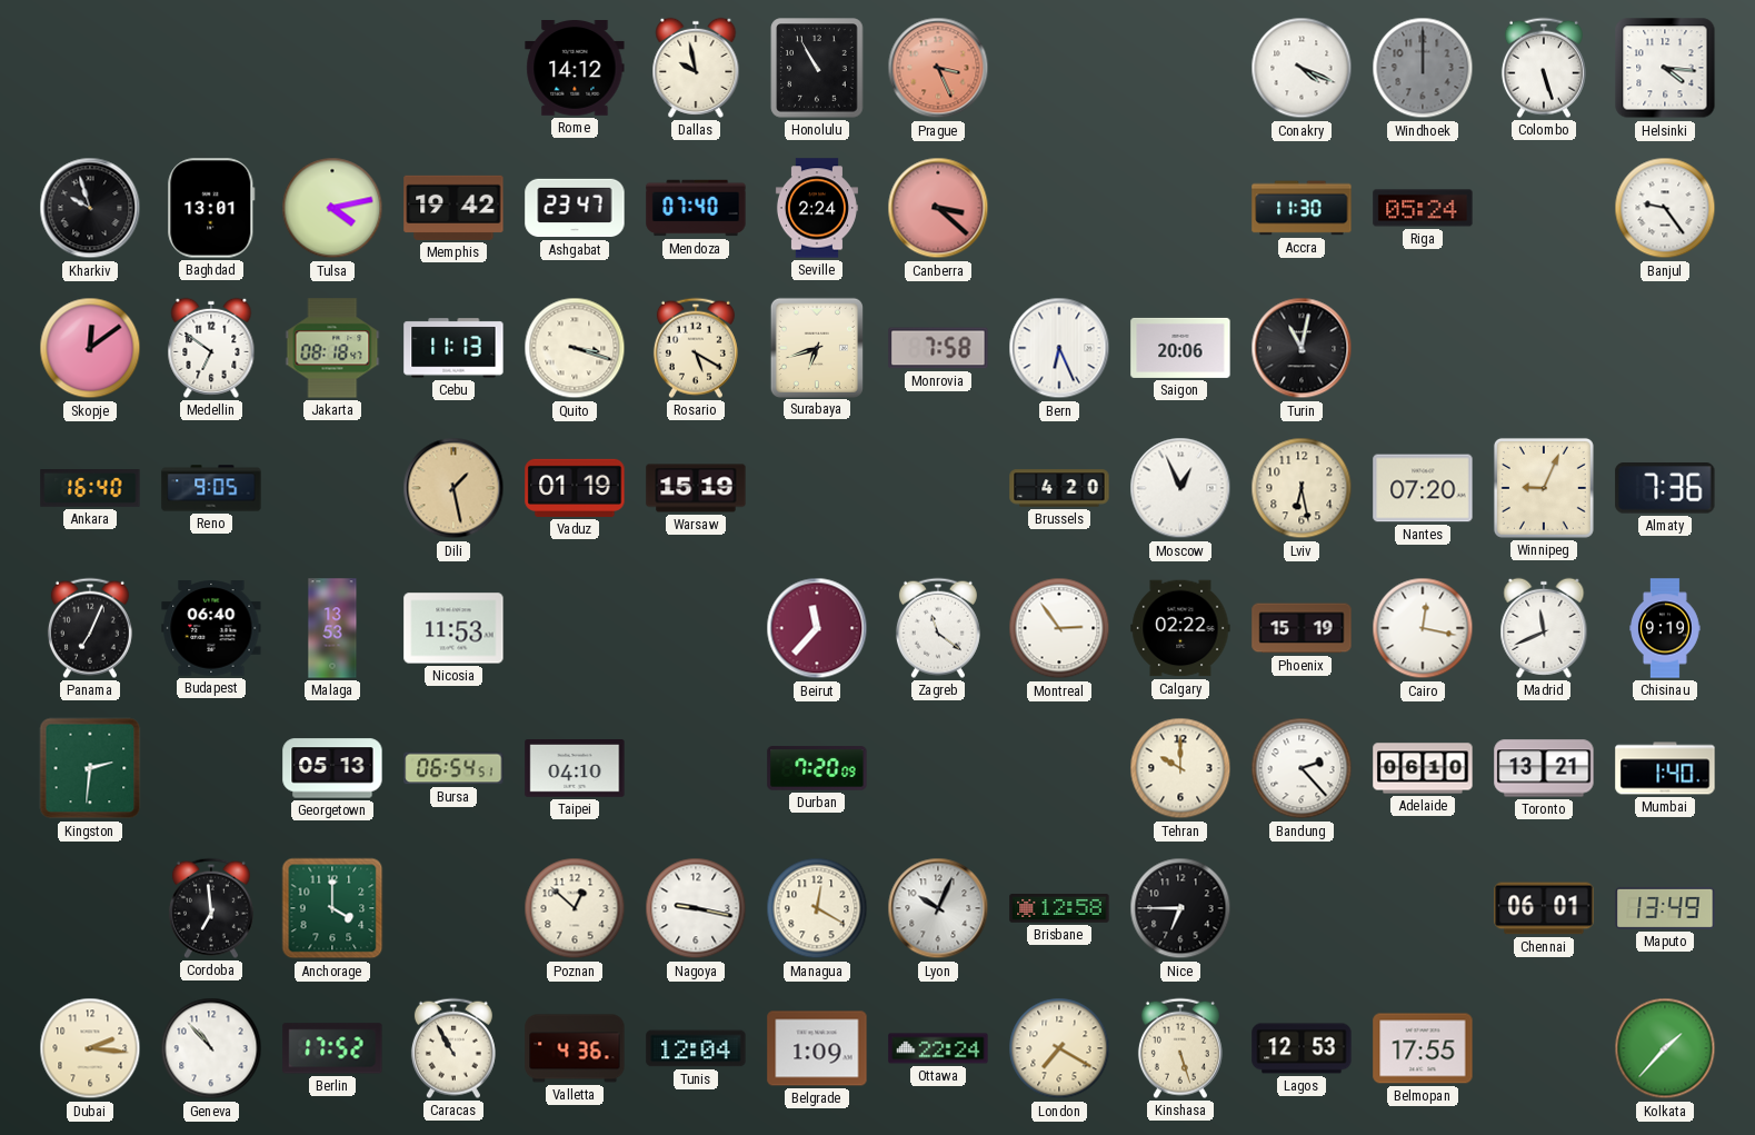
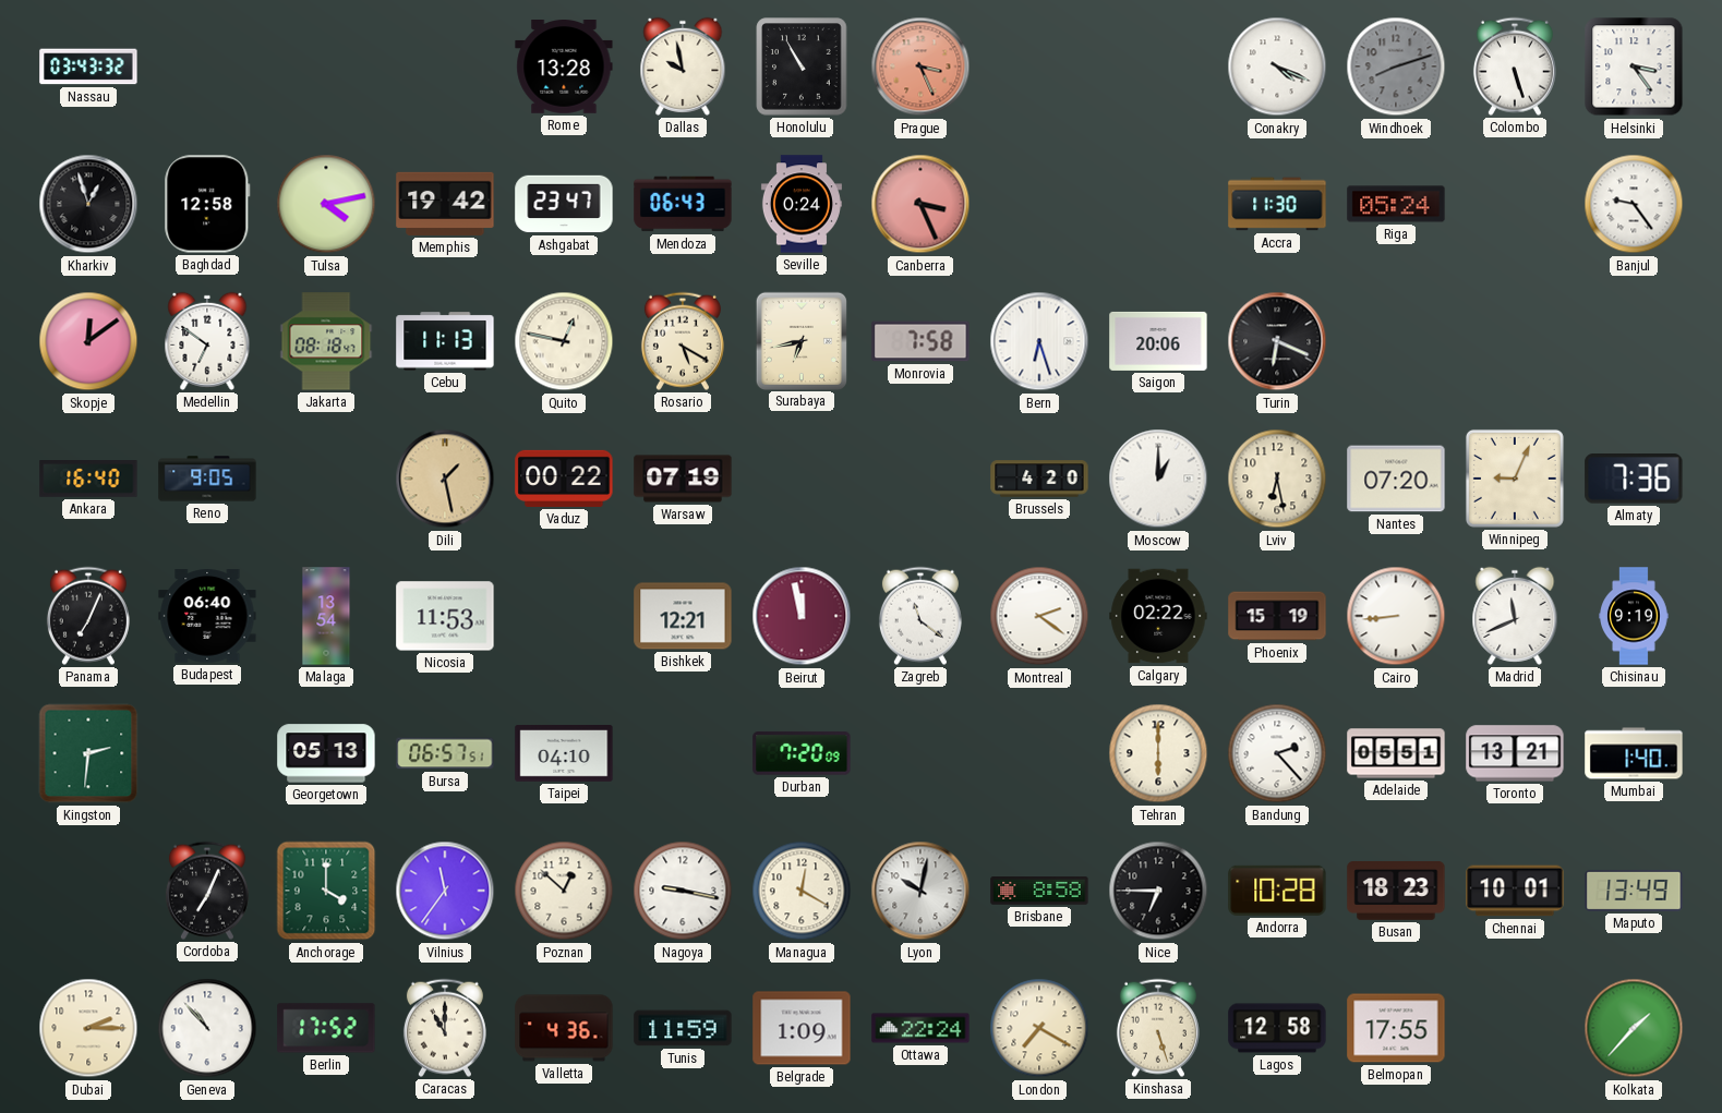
Nassau: none -> 03:43
Rome: 14:12 -> 13:28
Windhoek: 12:00 -> 8:12
Helsinki: 4:16 -> 3:24
Kharkiv: 9:57 -> 12:57
Baghdad: 13:01 -> 12:58
Mendoza: 07:40 -> 06:43
Seville: 2:24 -> 0:24
Canberra: 3:22 -> 3:26
Quito: 3:18 -> 12:47
Surabaya: 6:42 -> 6:43
Bern: 6:26 -> 6:27
Turin: 11:02 -> 6:19
Vaduz: 01:19 -> 00:22
Warsaw: 15:19 -> 07:19
Moscow: 12:56 -> 1:00
Malaga: 13:53 -> 13:54
Bishkek: none -> 12:21
Beirut: 11:37 -> 11:58
Montreal: 2:54 -> 2:21
Cairo: 12:17 -> 8:44
Bursa: 06:54 -> 06:57
Tehran: 10:00 -> 6:00
Adelaide: 06:10 -> 05:51
Cordoba: 6:59 -> 7:04
Vilnius: none -> 11:36
Lyon: 10:04 -> 10:02
Brisbane: 12:58 -> 8:58
Andorra: none -> 10:28
Busan: none -> 18:23
Chennai: 06:01 -> 10:01
Dubai: 2:16 -> 2:15
Caracas: 10:55 -> 11:00
Tunis: 12:04 -> 11:59
Lagos: 12:53 -> 12:58
